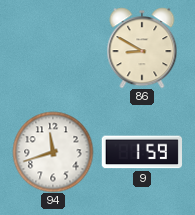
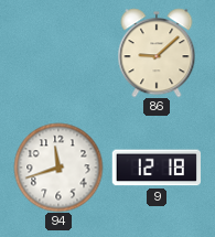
86: 8:50 -> 9:08
9: 1:59 -> 12:18
